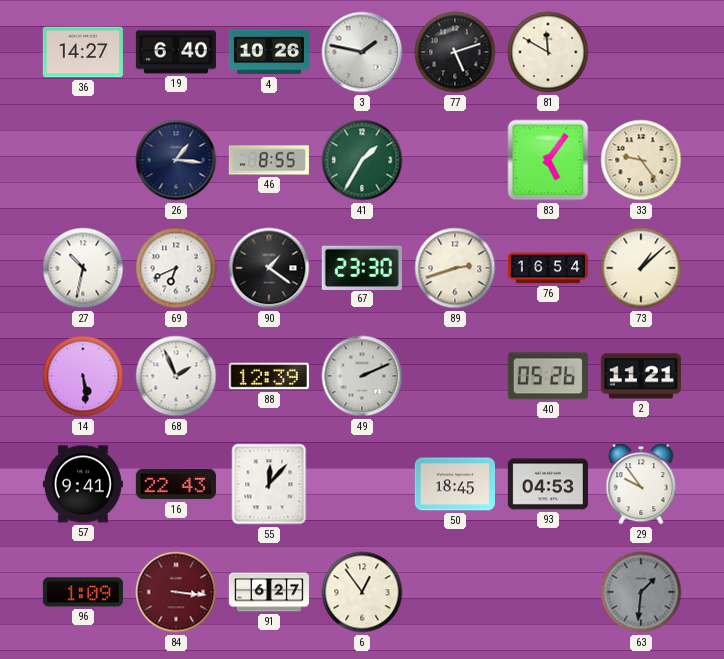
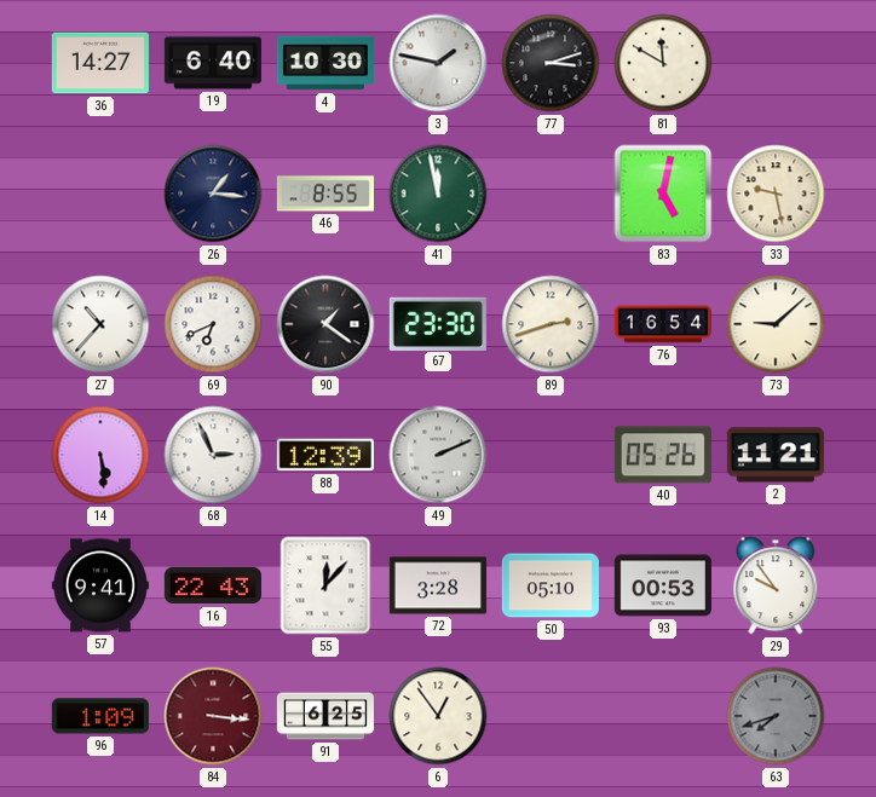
4: 10:26 -> 10:30
77: 5:12 -> 3:12
41: 1:35 -> 11:58
83: 5:06 -> 5:02
33: 9:24 -> 9:28
27: 10:32 -> 10:37
73: 1:08 -> 9:08
68: 1:56 -> 2:56
72: none -> 3:28
50: 18:45 -> 05:10
93: 04:53 -> 00:53
91: 6:27 -> 6:25
63: 1:31 -> 7:42
